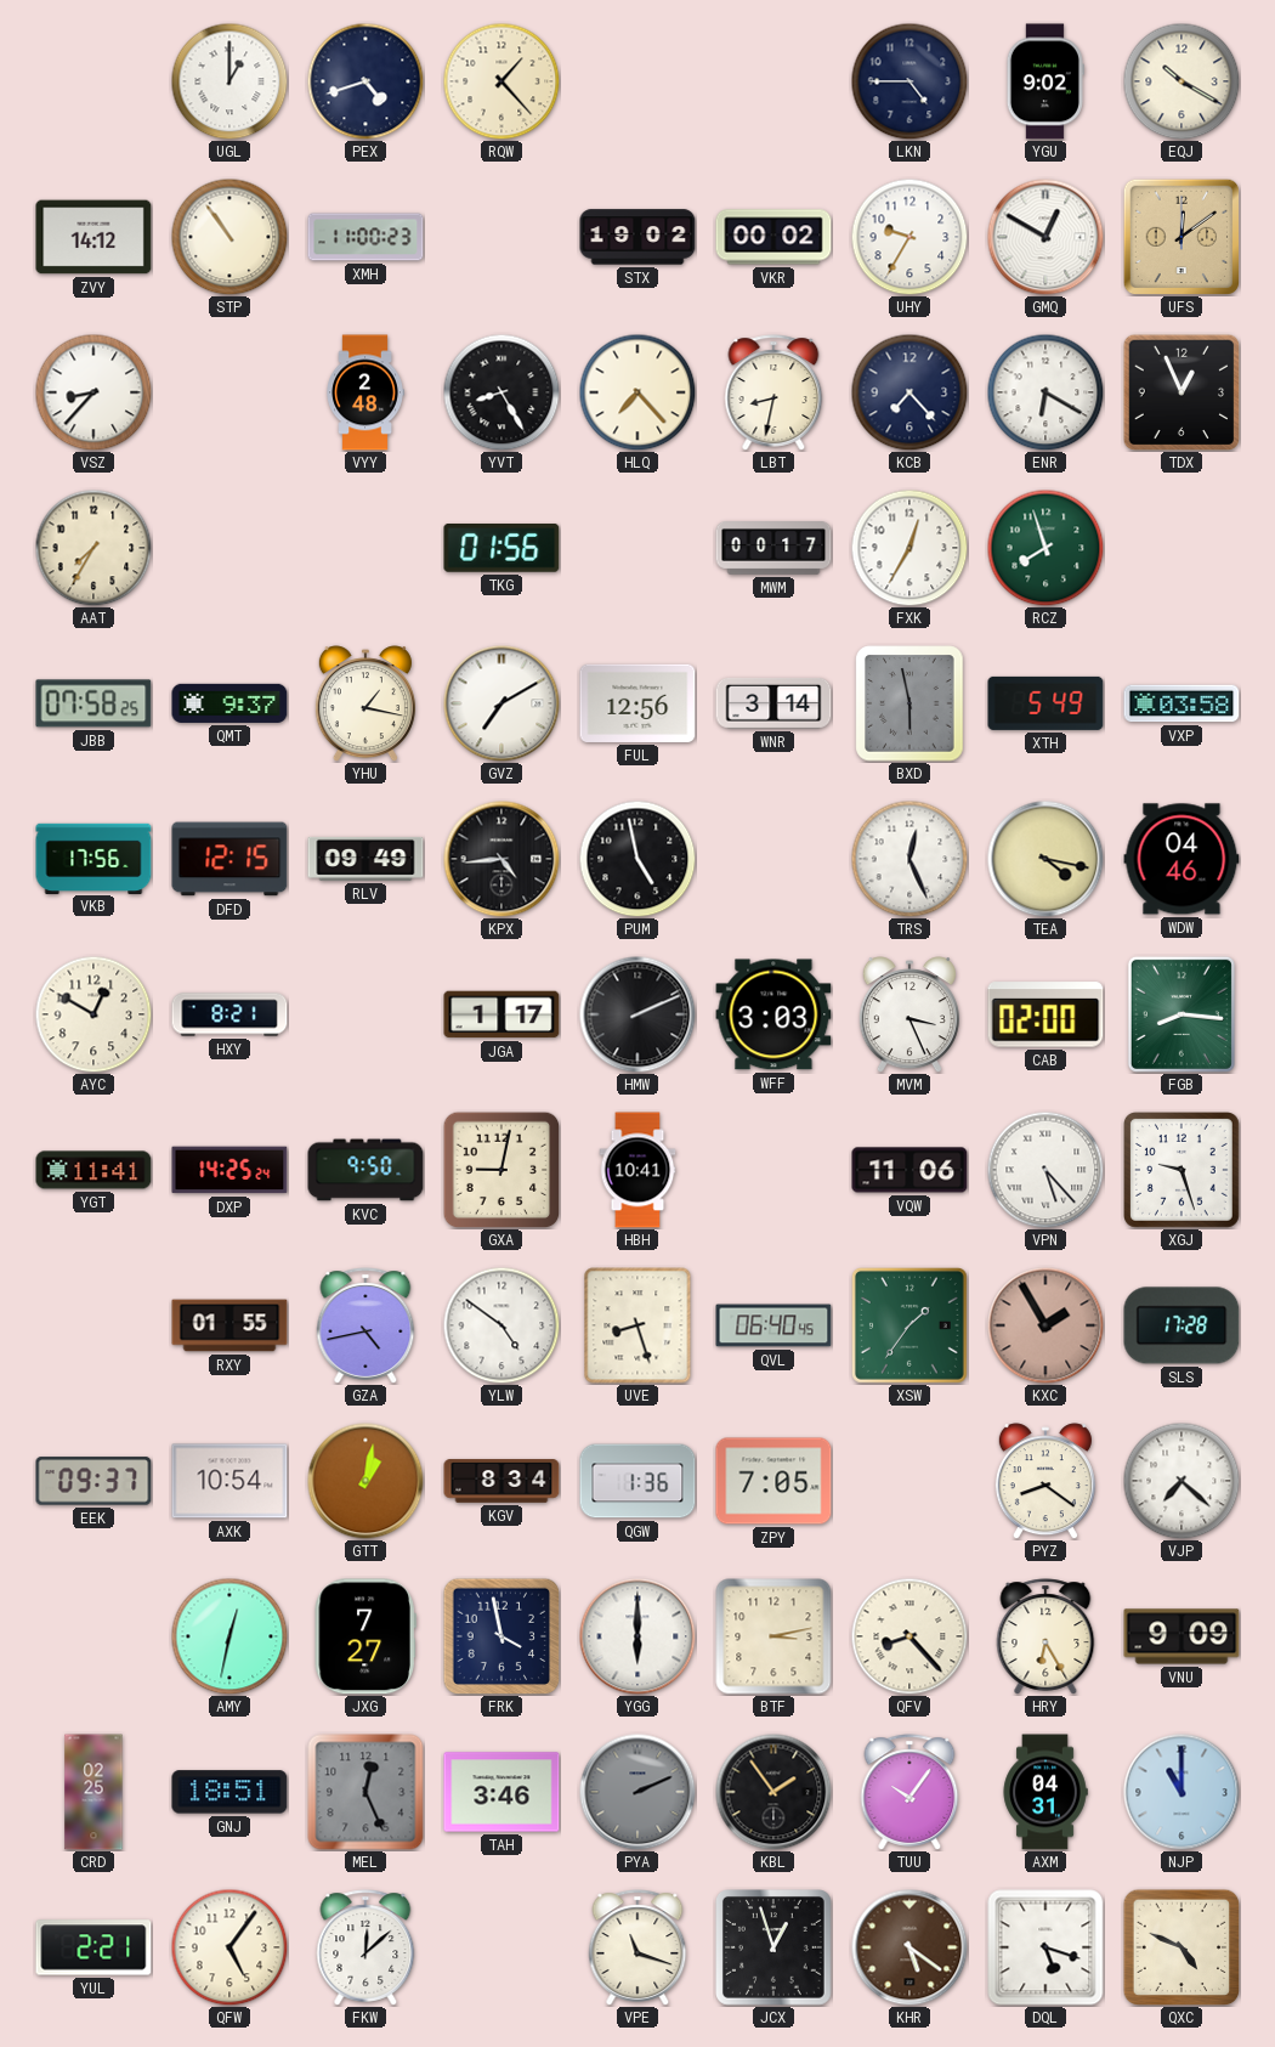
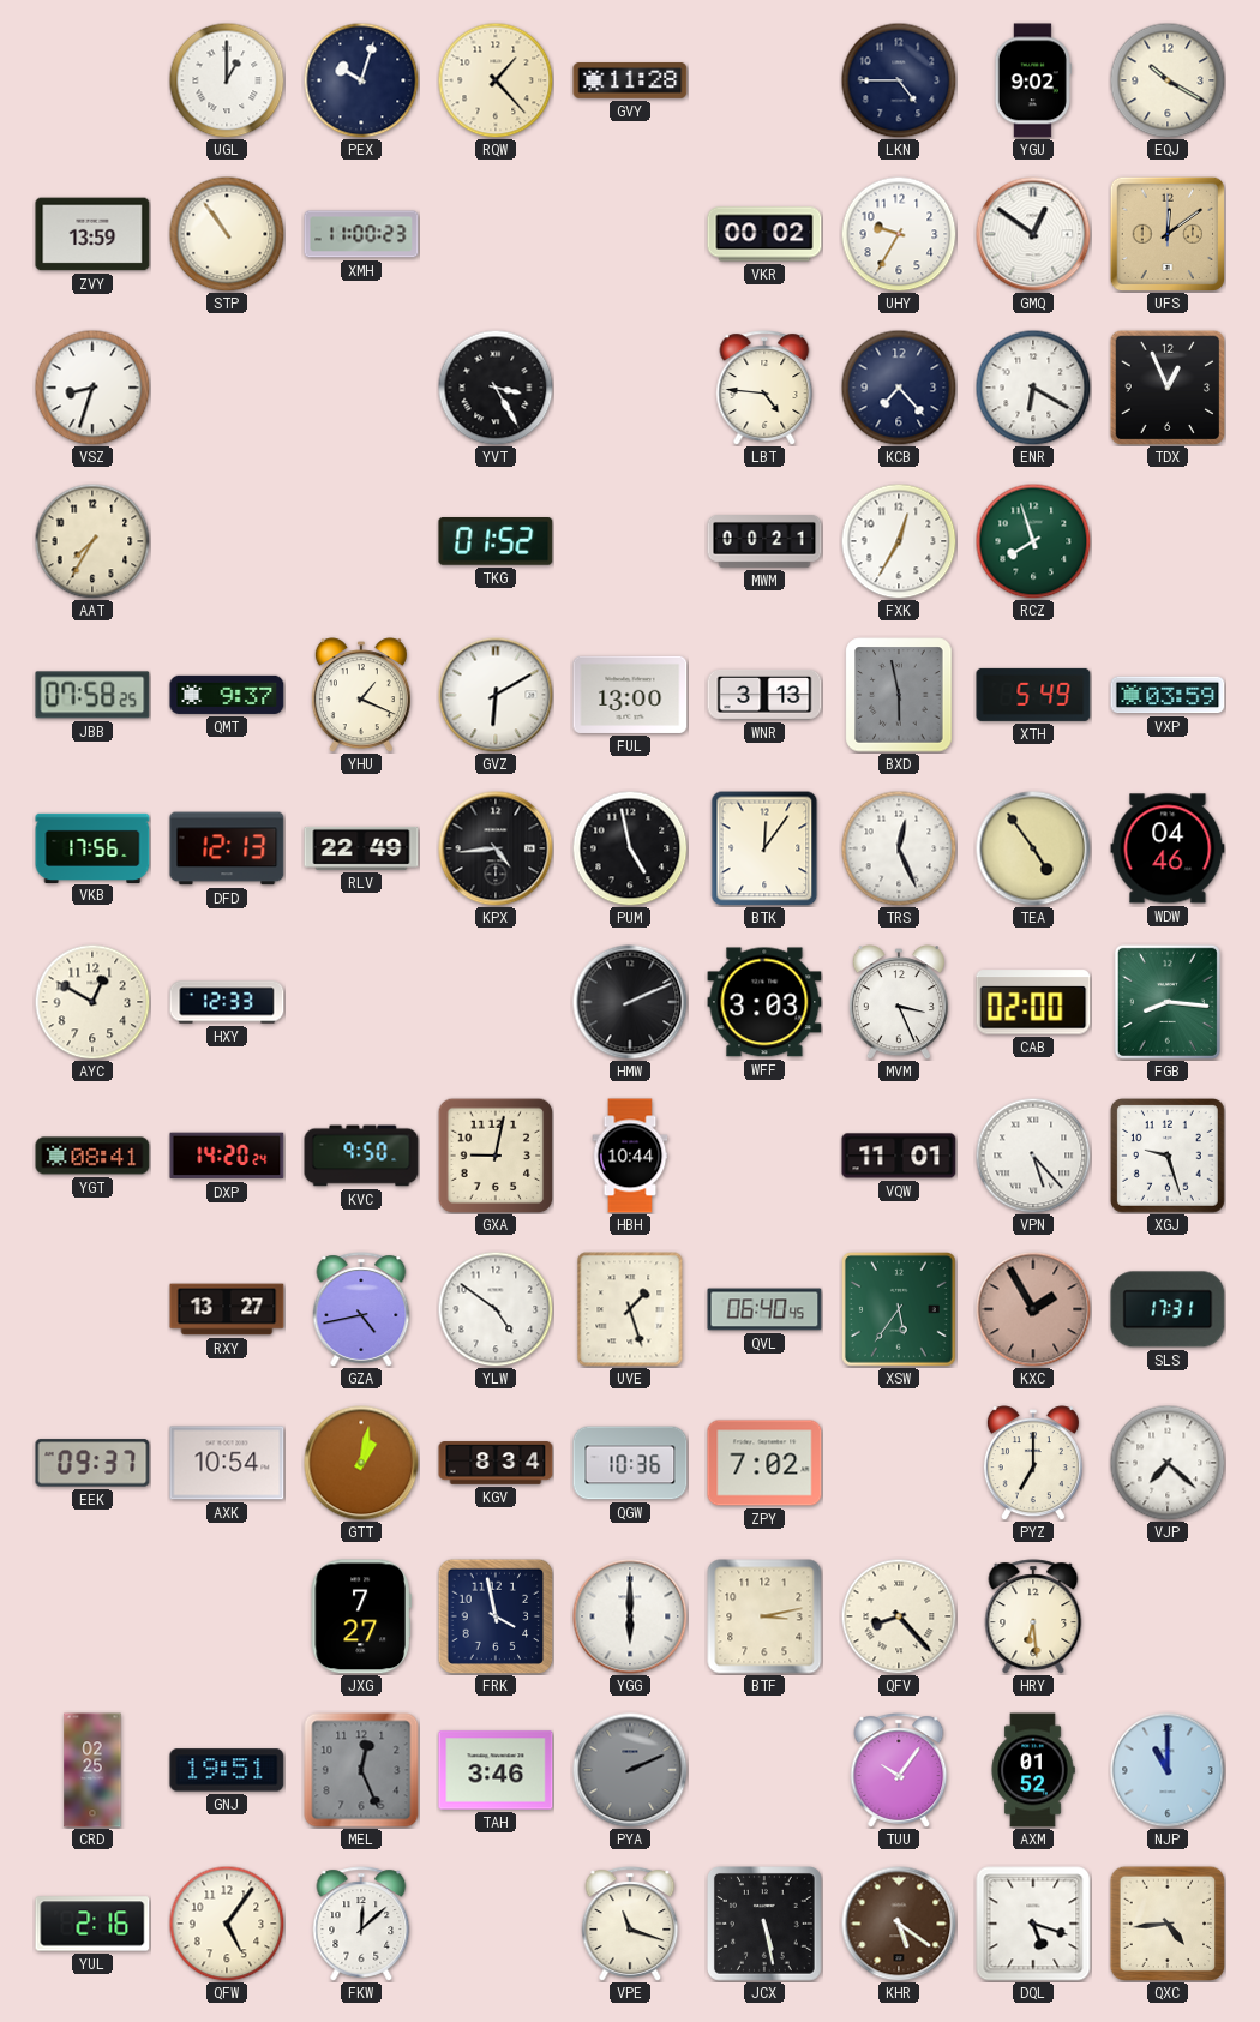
PEX: 4:42 -> 10:03
GVY: none -> 11:28
ZVY: 14:12 -> 13:59
STX: 19:02 -> none
GMQ: 12:50 -> 12:51
VSZ: 8:37 -> 8:33
VYY: 2:48 -> none
YVT: 8:25 -> 3:25
HLQ: 7:23 -> none
LBT: 8:32 -> 4:46
TKG: 01:56 -> 01:52
MWM: 00:17 -> 00:21
YHU: 1:17 -> 1:19
GVZ: 7:10 -> 6:10
FUL: 12:56 -> 13:00
WNR: 3:14 -> 3:13
VXP: 03:58 -> 03:59
DFD: 12:15 -> 12:13
RLV: 09:49 -> 22:49
BTK: none -> 12:06
TEA: 4:17 -> 4:54
HXY: 8:21 -> 12:33
JGA: 1:17 -> none
YGT: 11:41 -> 08:41
DXP: 14:25 -> 14:20
HBH: 10:41 -> 10:44
VQW: 11:06 -> 11:01
RXY: 01:55 -> 13:27
UVE: 8:27 -> 1:27
XSW: 1:36 -> 5:36
SLS: 17:28 -> 17:31
QGW: 1:36 -> 10:36
ZPY: 7:05 -> 7:02
PYZ: 8:21 -> 7:00
AMY: 12:32 -> none
HRY: 6:25 -> 6:29
VNU: 9:09 -> none
GNJ: 18:51 -> 19:51
KBL: 1:54 -> none
AXM: 04:31 -> 01:52
YUL: 2:21 -> 2:16
JCX: 12:57 -> 5:28
QXC: 4:49 -> 4:44
